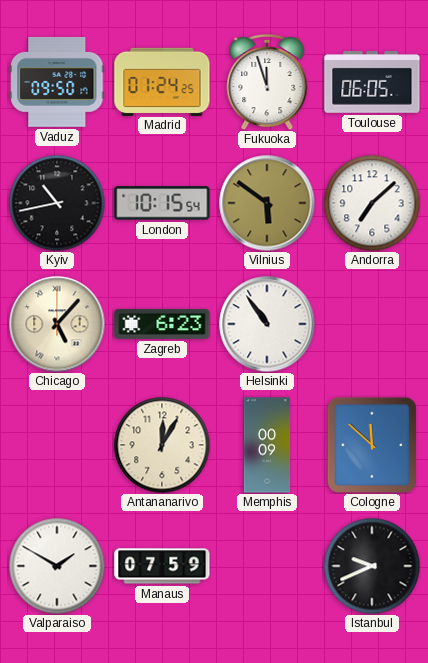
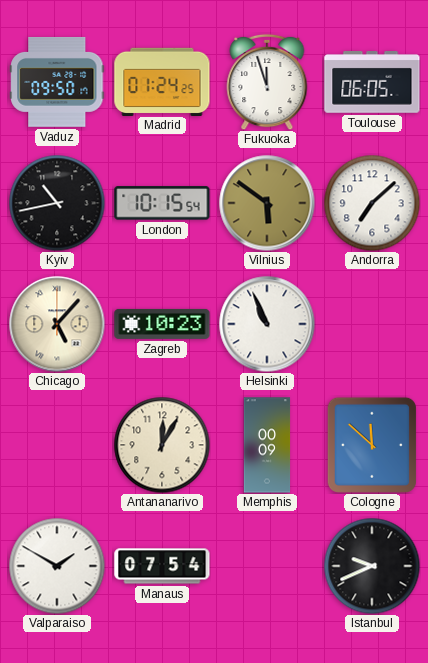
Zagreb: 6:23 -> 10:23
Helsinki: 10:54 -> 10:56
Manaus: 07:59 -> 07:54
